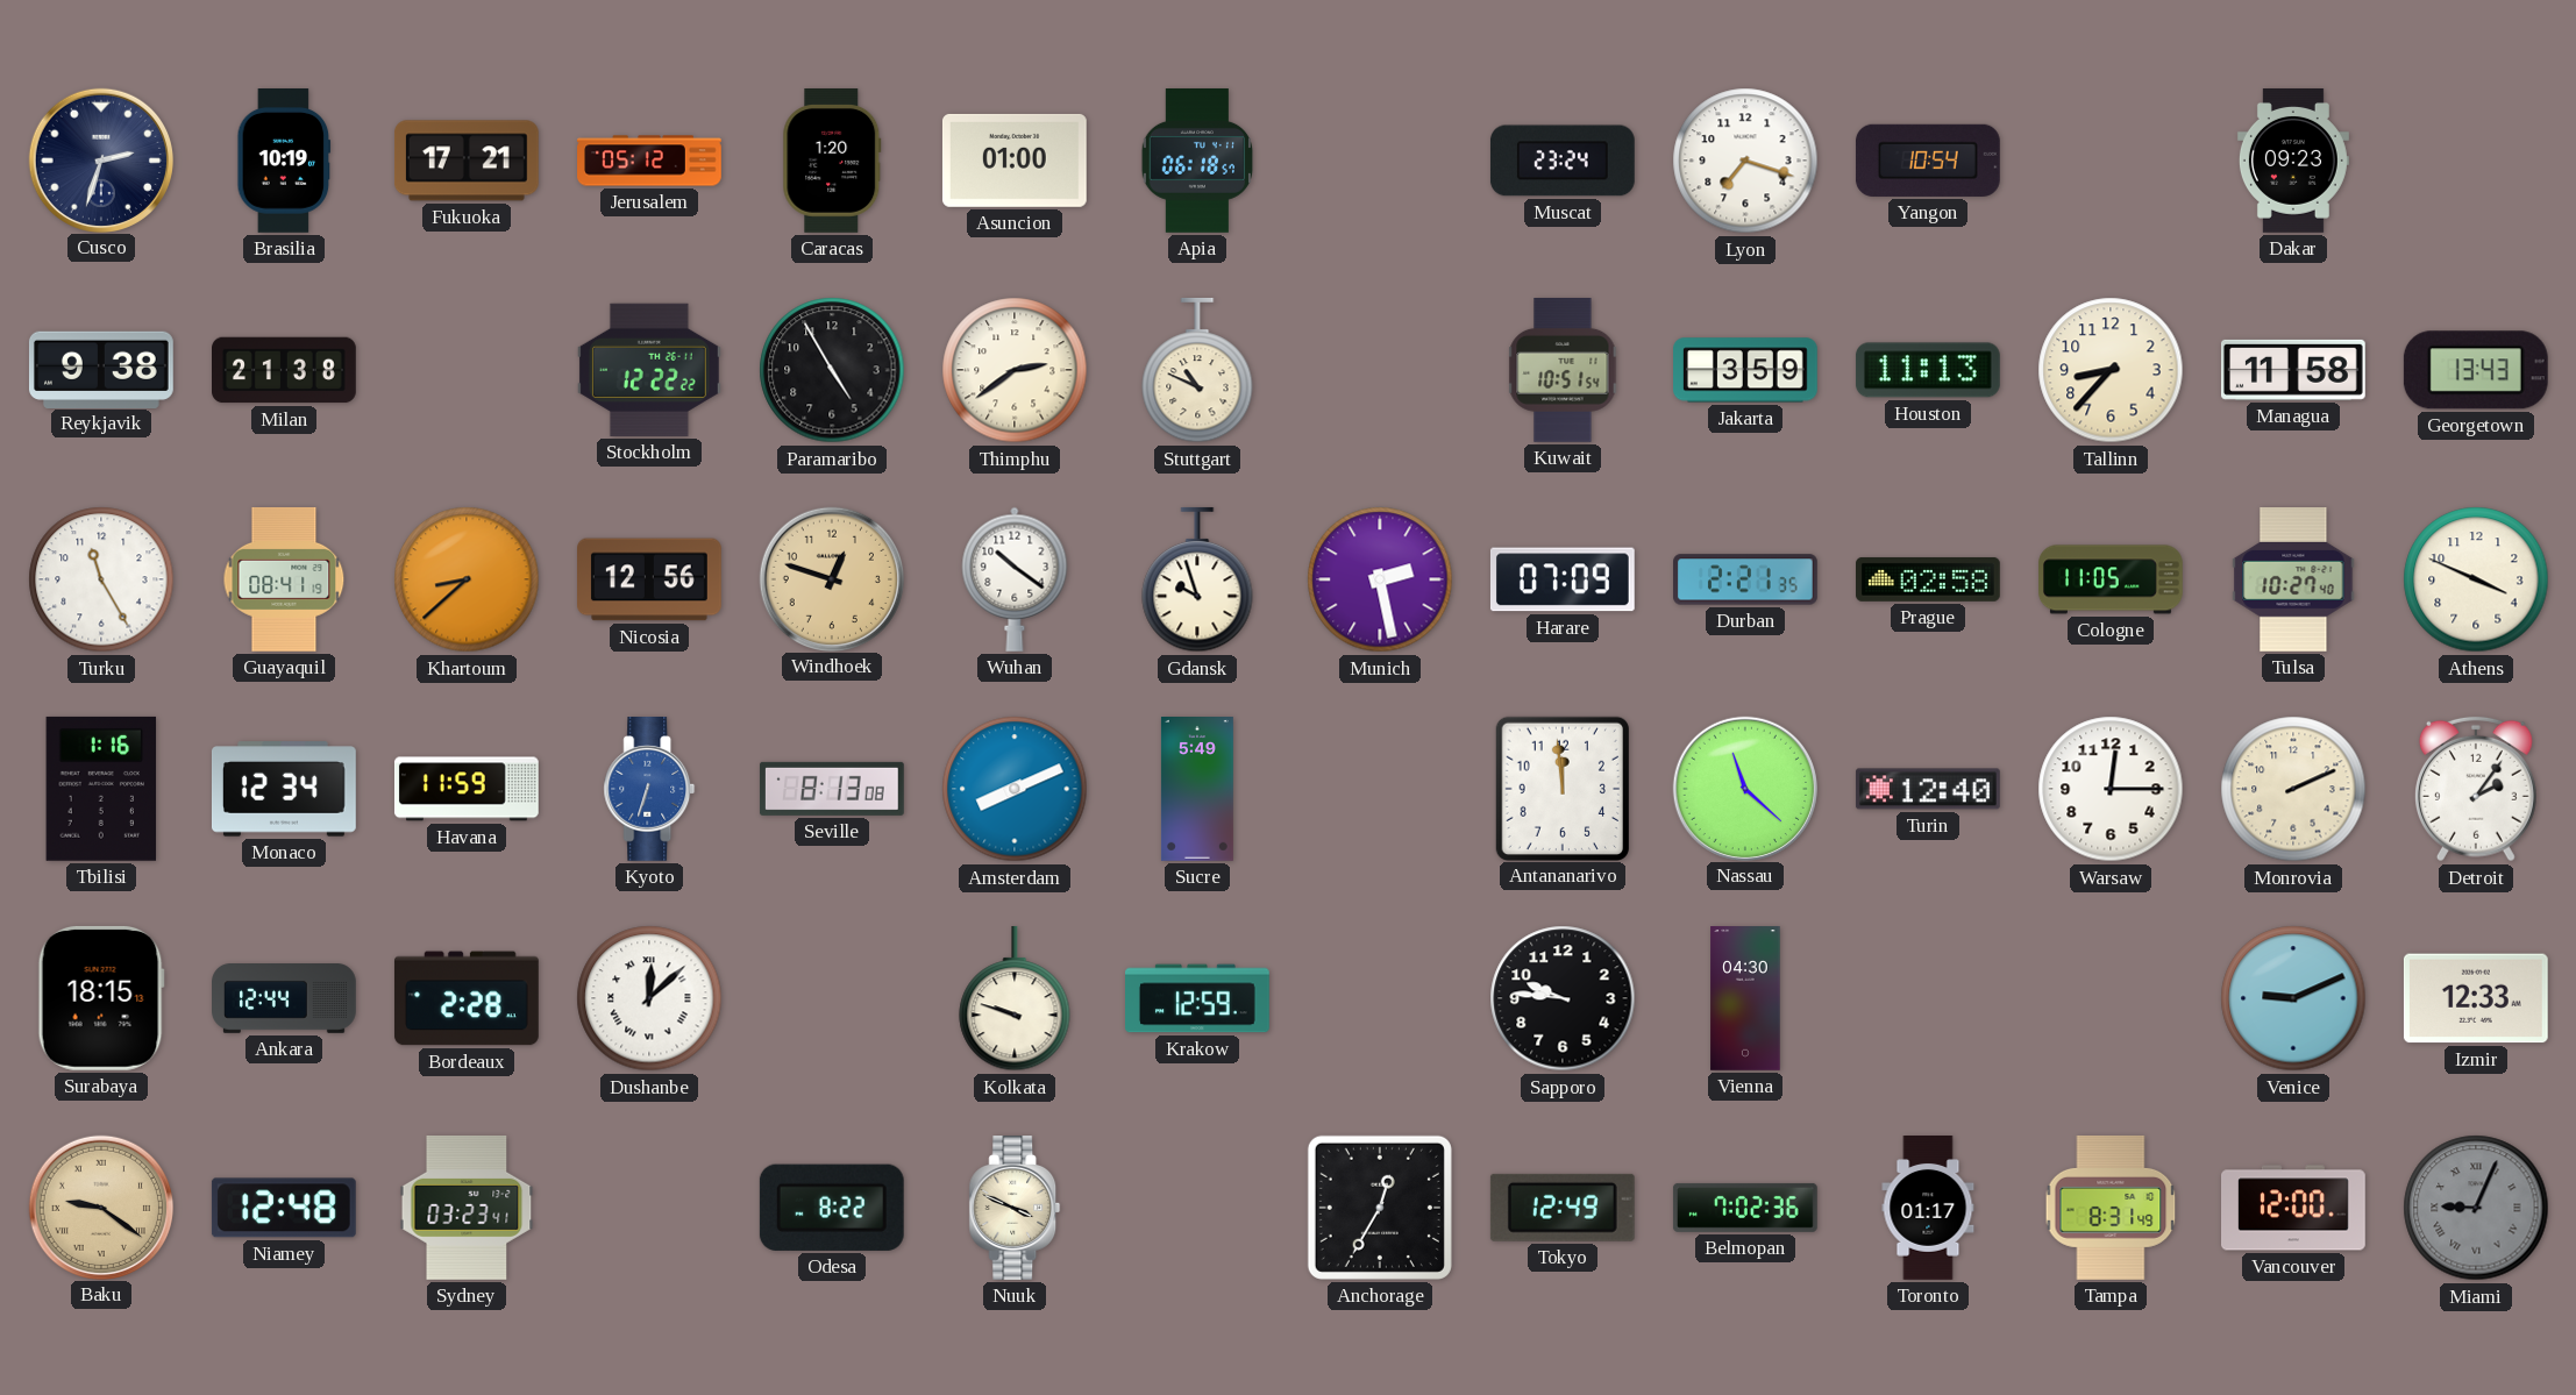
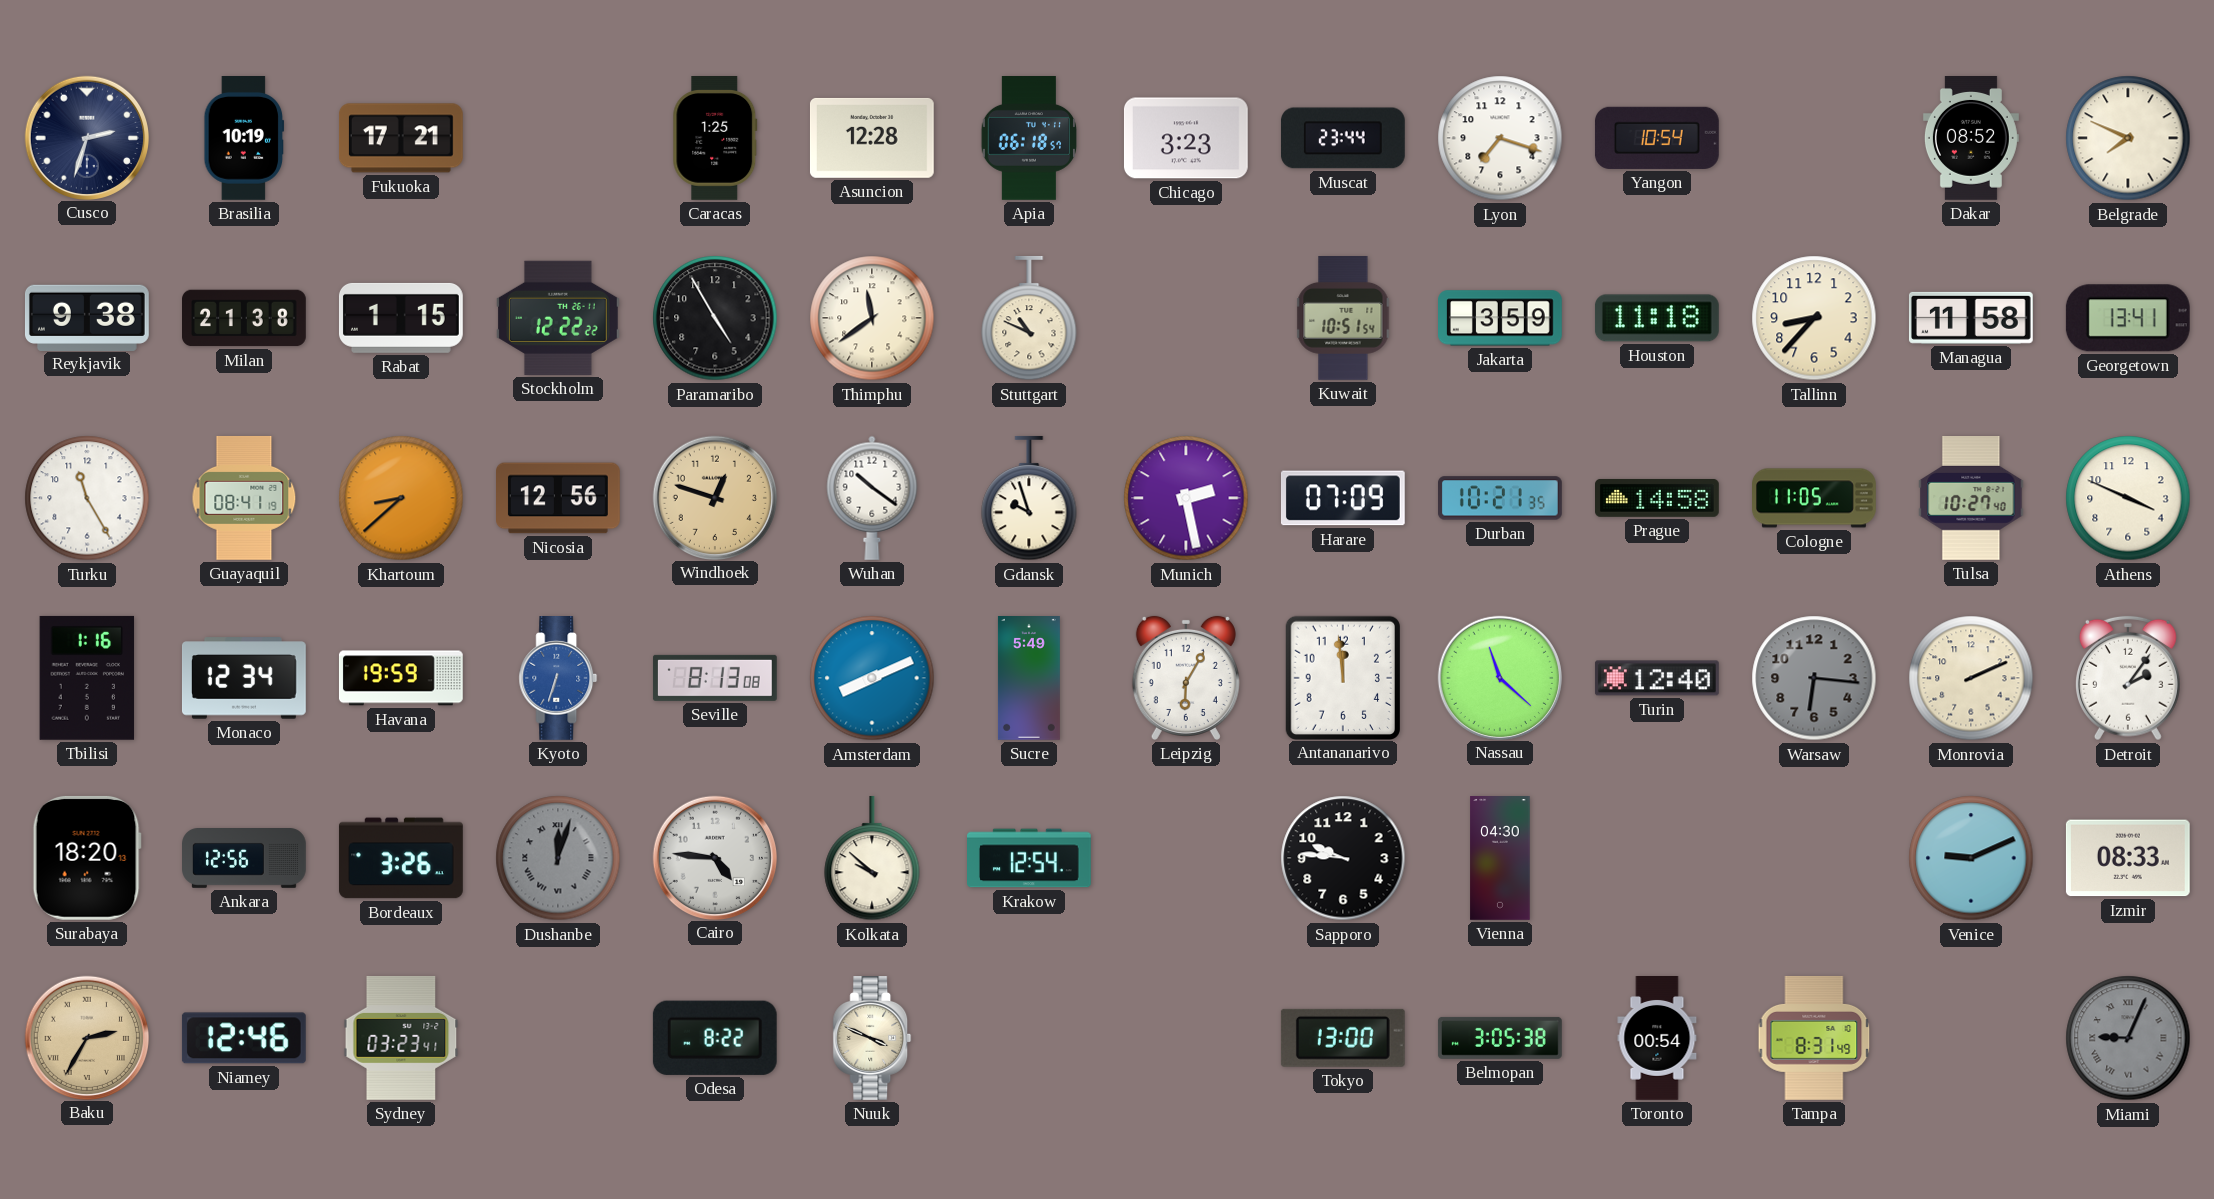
Jerusalem: 05:12 -> none
Caracas: 1:20 -> 1:25
Asuncion: 01:00 -> 12:28
Chicago: none -> 3:23
Muscat: 23:24 -> 23:44
Dakar: 09:23 -> 08:52
Belgrade: none -> 7:49
Rabat: none -> 1:15
Thimphu: 2:39 -> 11:39
Houston: 11:13 -> 11:18
Georgetown: 13:43 -> 13:41
Durban: 2:21 -> 10:21
Prague: 02:58 -> 14:58
Havana: 11:59 -> 19:59
Leipzig: none -> 6:05
Warsaw: 12:15 -> 6:16
Warsaw dial: white -> grey
Surabaya: 18:15 -> 18:20
Ankara: 12:44 -> 12:56
Bordeaux: 2:28 -> 3:26
Dushanbe: 12:08 -> 12:03
Dushanbe dial: white -> grey
Cairo: none -> 4:46
Kolkata: 9:48 -> 9:52
Krakow: 12:59 -> 12:54
Izmir: 12:33 -> 08:33
Baku: 9:21 -> 2:35
Niamey: 12:48 -> 12:46
Anchorage: 12:35 -> none
Tokyo: 12:49 -> 13:00
Belmopan: 7:02 -> 3:05
Toronto: 01:17 -> 00:54
Vancouver: 12:00 -> none
